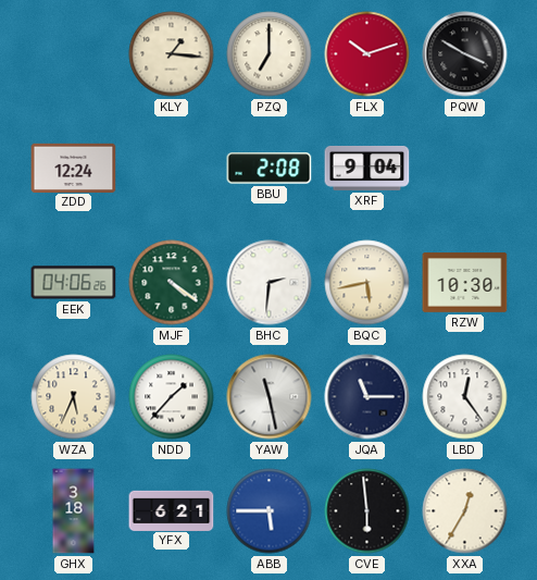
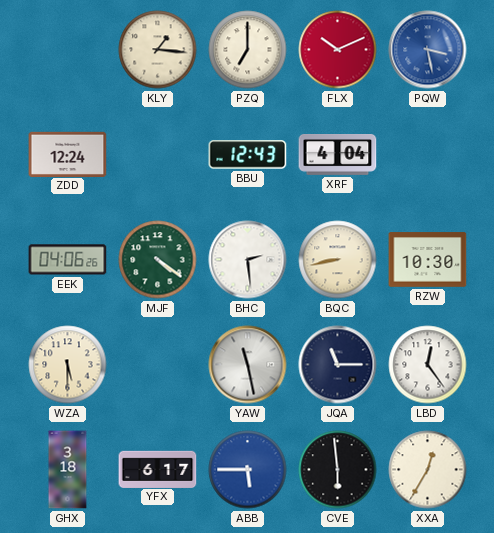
FLX: 10:12 -> 10:11
PQW: 3:50 -> 3:28
PQW dial: black -> blue
BBU: 2:08 -> 12:43
XRF: 9:04 -> 4:04
BHC: 2:31 -> 2:29
BQC: 5:43 -> 8:43
WZA: 5:34 -> 5:30
NDD: 1:37 -> none
YFX: 6:21 -> 6:17
